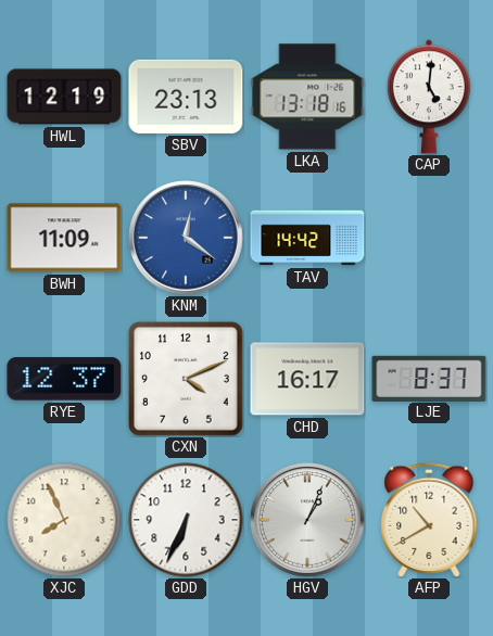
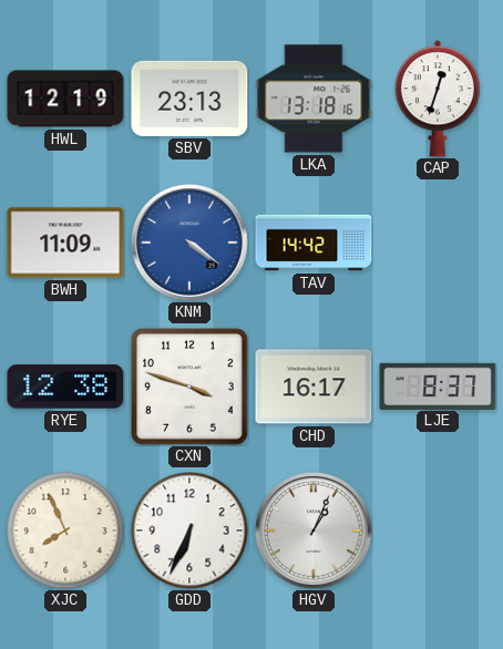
CAP: 5:01 -> 12:33
KNM: 12:21 -> 4:21
RYE: 12:37 -> 12:38
CXN: 4:11 -> 3:48
AFP: 10:40 -> none
